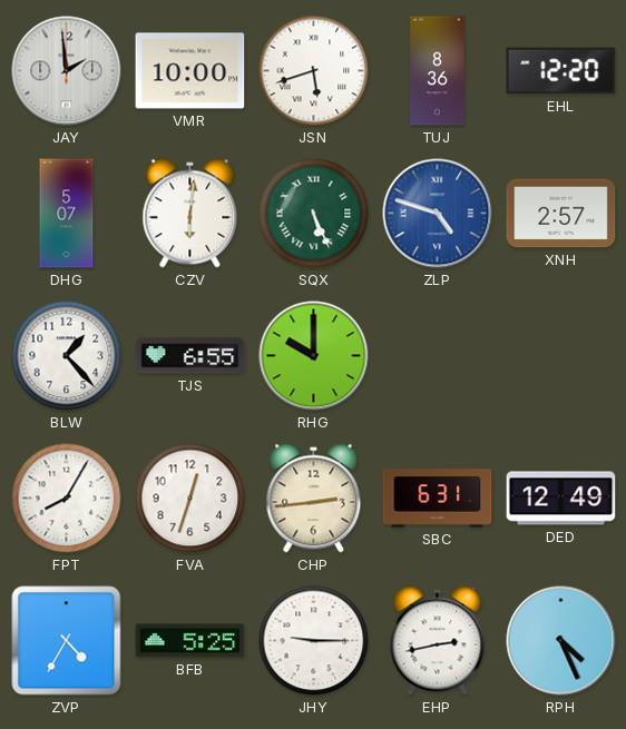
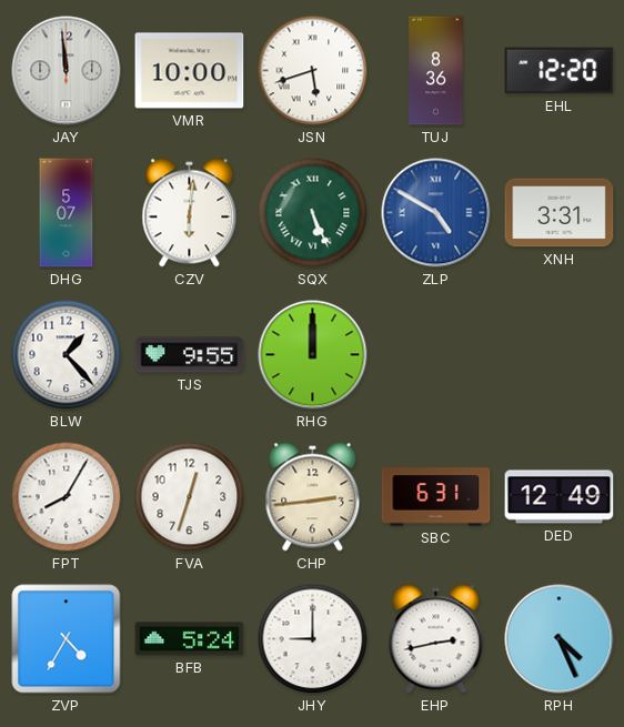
JAY: 1:59 -> 11:59
ZLP: 4:48 -> 4:50
XNH: 2:57 -> 3:31
TJS: 6:55 -> 9:55
RHG: 10:00 -> 12:00
BFB: 5:25 -> 5:24
JHY: 9:15 -> 9:00
